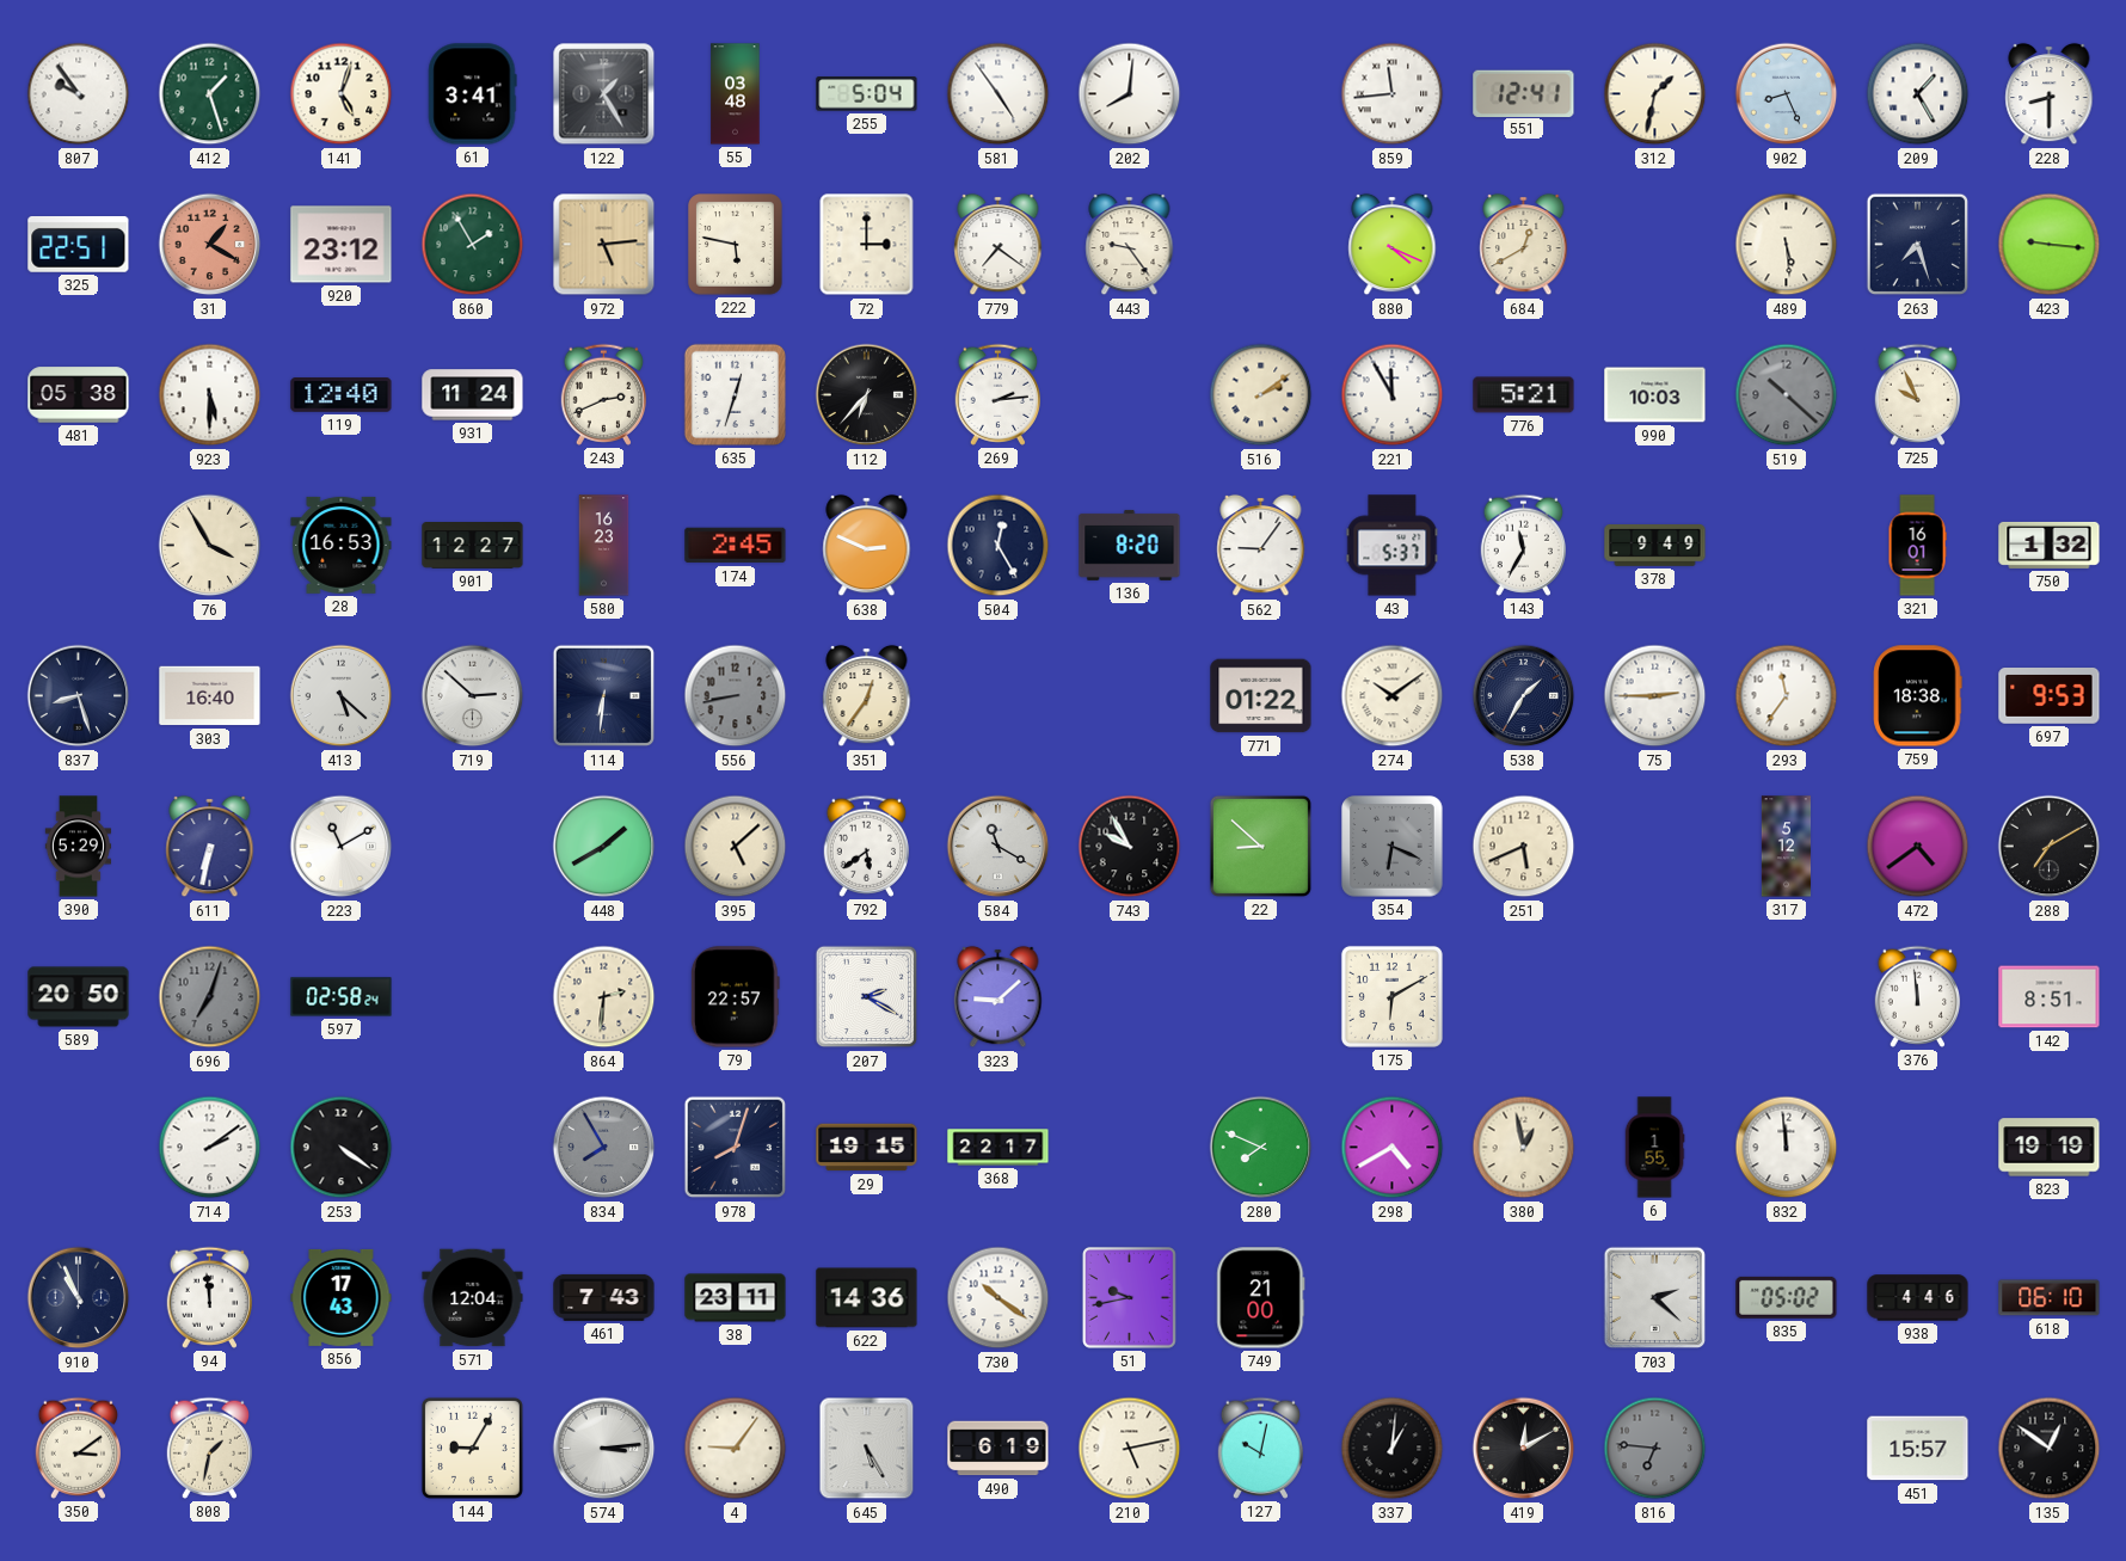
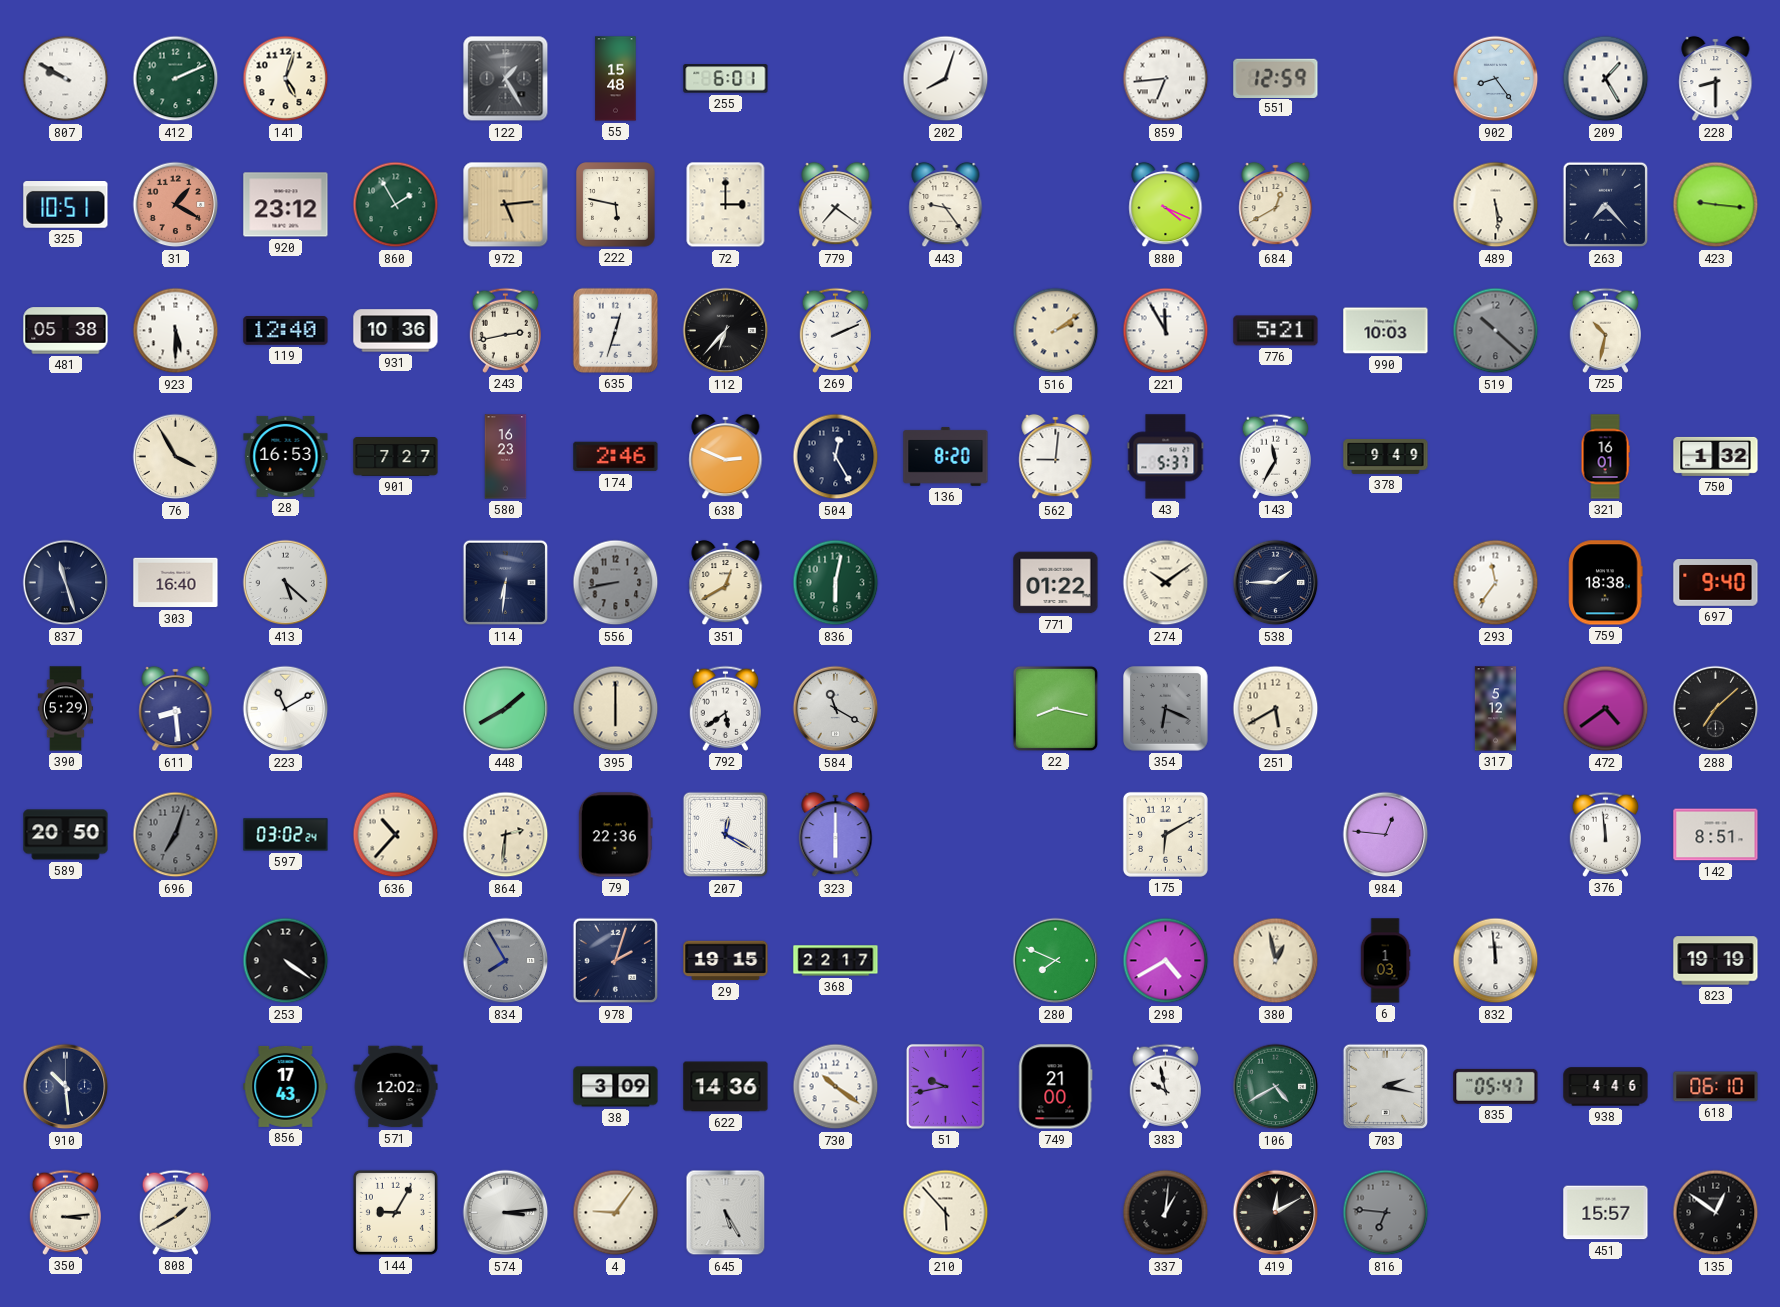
807: 9:54 -> 9:50
412: 1:27 -> 2:11
61: 3:41 -> none
55: 03:48 -> 15:48
255: 5:04 -> 6:01
581: 4:54 -> none
202: 8:01 -> 8:03
859: 11:44 -> 6:44
551: 12:41 -> 12:59
312: 1:32 -> none
902: 8:26 -> 8:24
325: 22:51 -> 10:51
263: 7:27 -> 7:23
931: 11:24 -> 10:36
243: 2:41 -> 2:43
269: 2:14 -> 2:11
725: 9:56 -> 10:32
901: 12:27 -> 7:27
174: 2:45 -> 2:46
562: 9:06 -> 9:01
837: 8:27 -> 11:27
719: 2:52 -> none
351: 12:36 -> 12:40
836: none -> 6:02
538: 1:35 -> 1:45
75: 2:45 -> none
697: 9:53 -> 9:40
611: 6:32 -> 8:29
395: 5:08 -> 6:00
743: 9:55 -> none
22: 8:52 -> 8:17
251: 5:41 -> 5:40
288: 7:10 -> 7:08
597: 02:58 -> 03:02
636: none -> 10:37
79: 22:57 -> 22:36
207: 2:20 -> 12:20
323: 9:08 -> 6:00
984: none -> 12:46
714: 2:09 -> none
978: 8:03 -> 2:03
6: 1:55 -> 1:03
910: 10:56 -> 10:29
94: 11:59 -> none
571: 12:04 -> 12:02
461: 7:43 -> none
38: 23:11 -> 3:09
383: none -> 9:58
106: none -> 4:40
703: 2:22 -> 2:17
835: 05:02 -> 05:47
350: 3:09 -> 3:14
808: 1:32 -> 1:40
490: 6:19 -> none
210: 5:13 -> 5:53
127: 10:02 -> none
